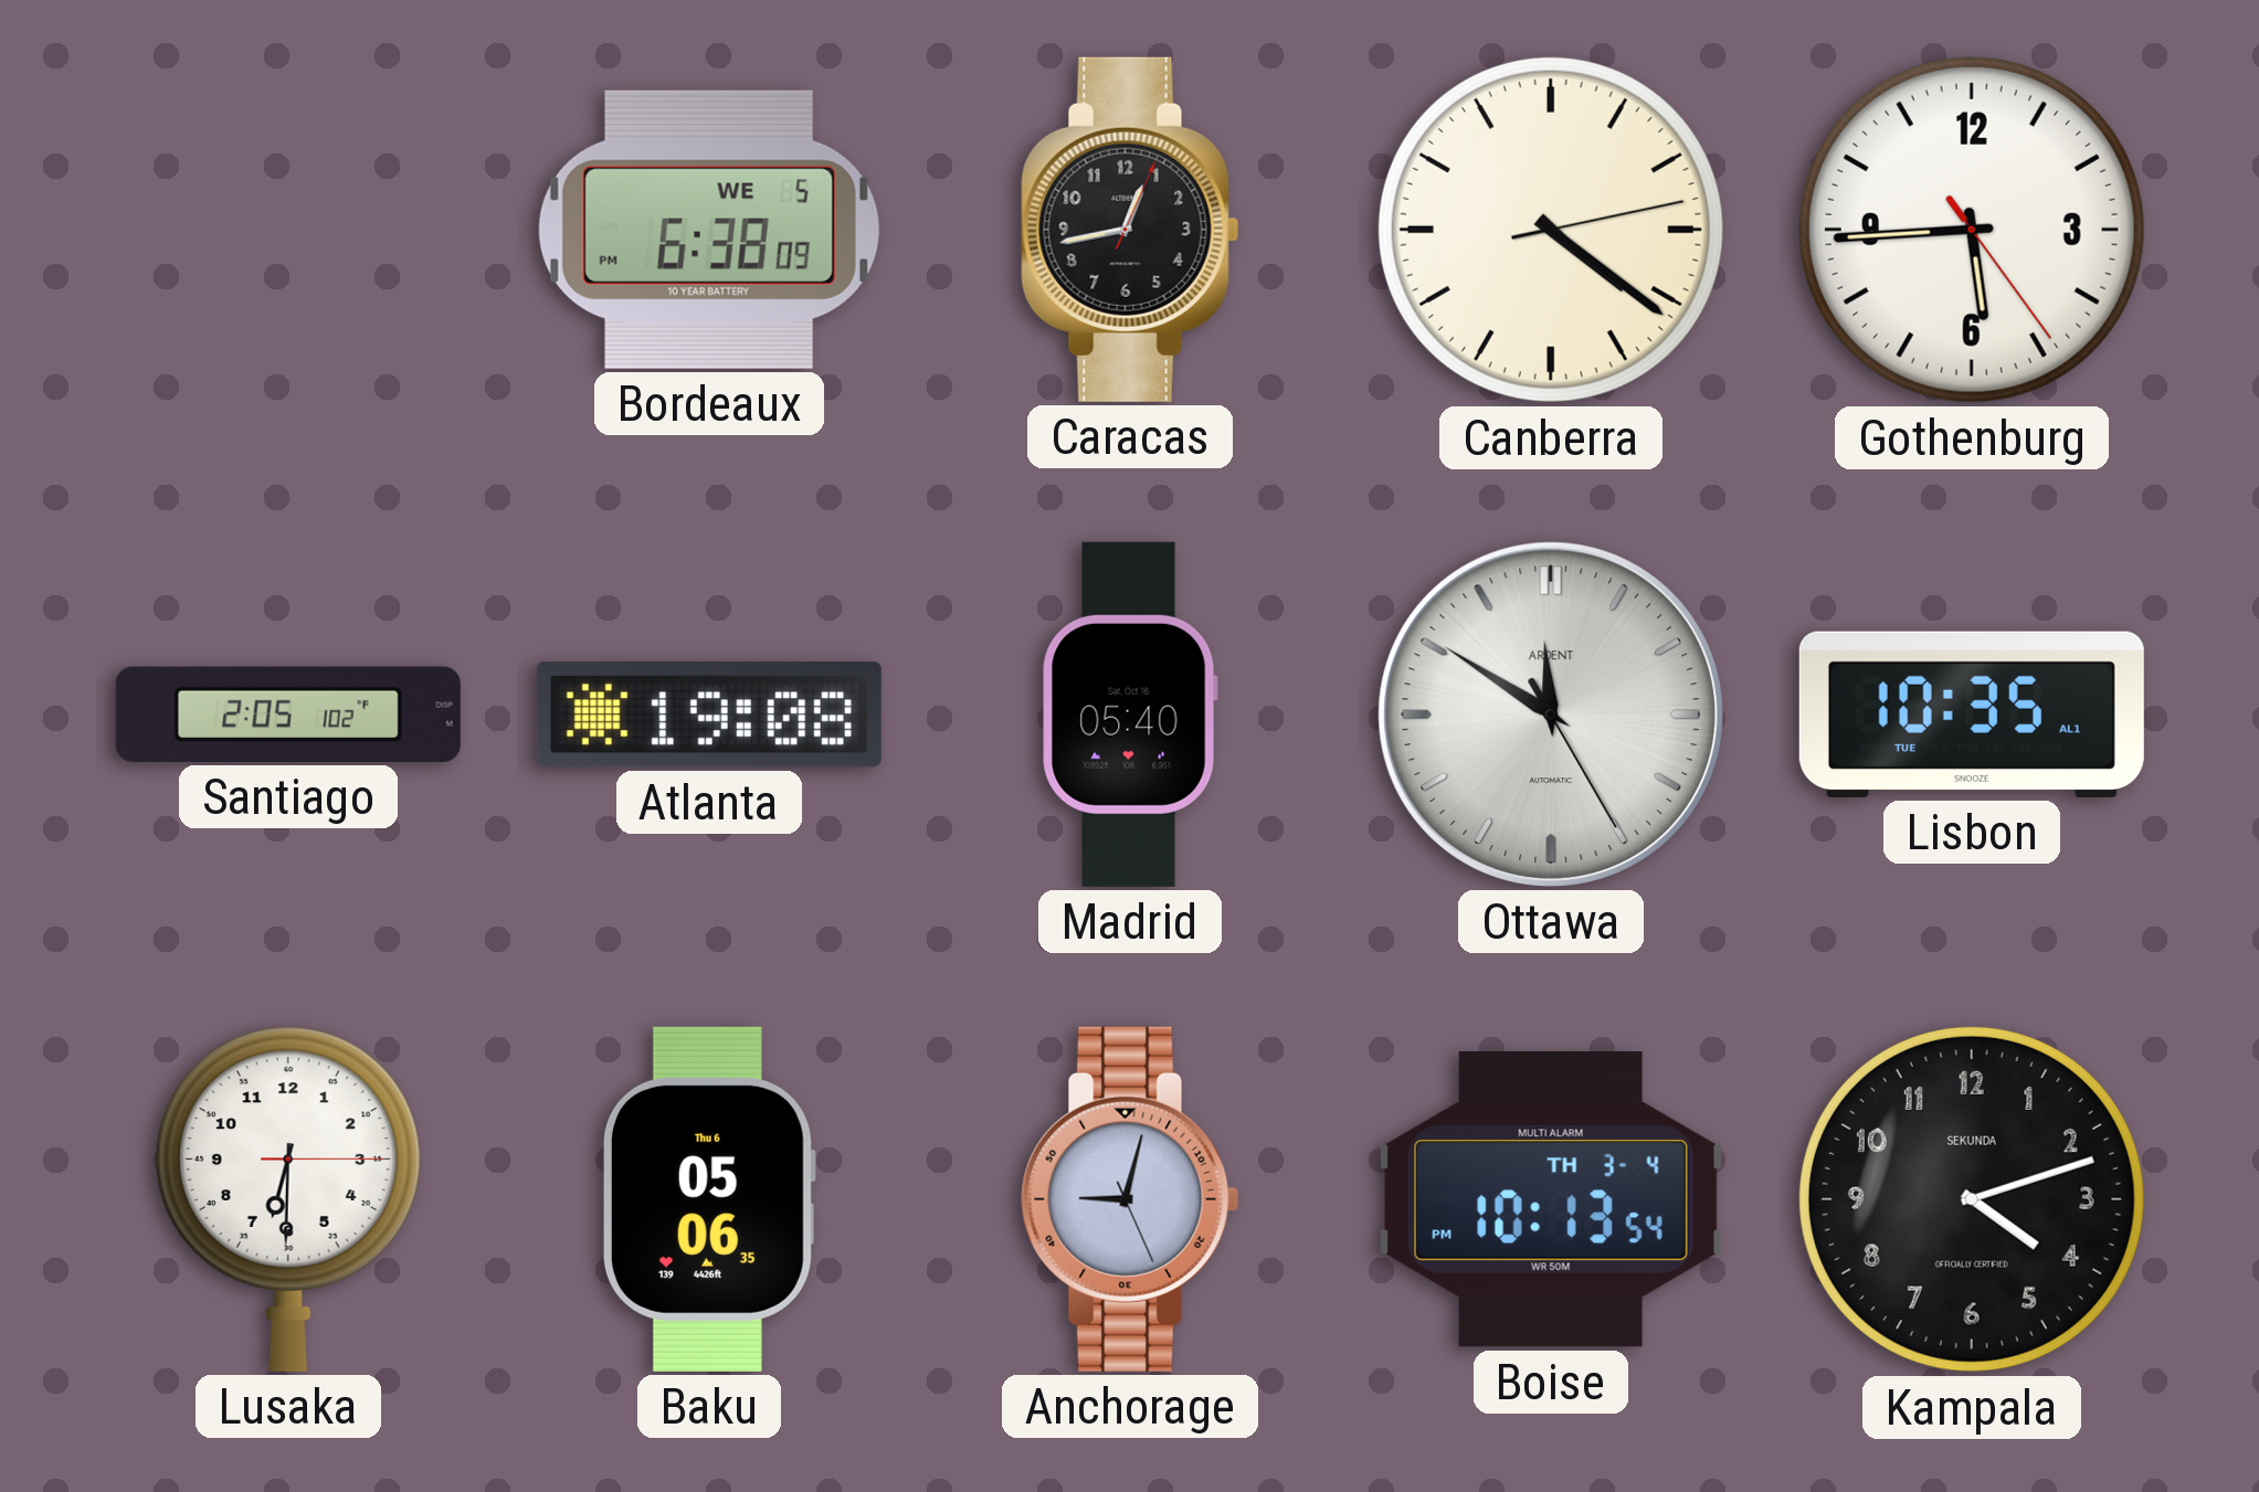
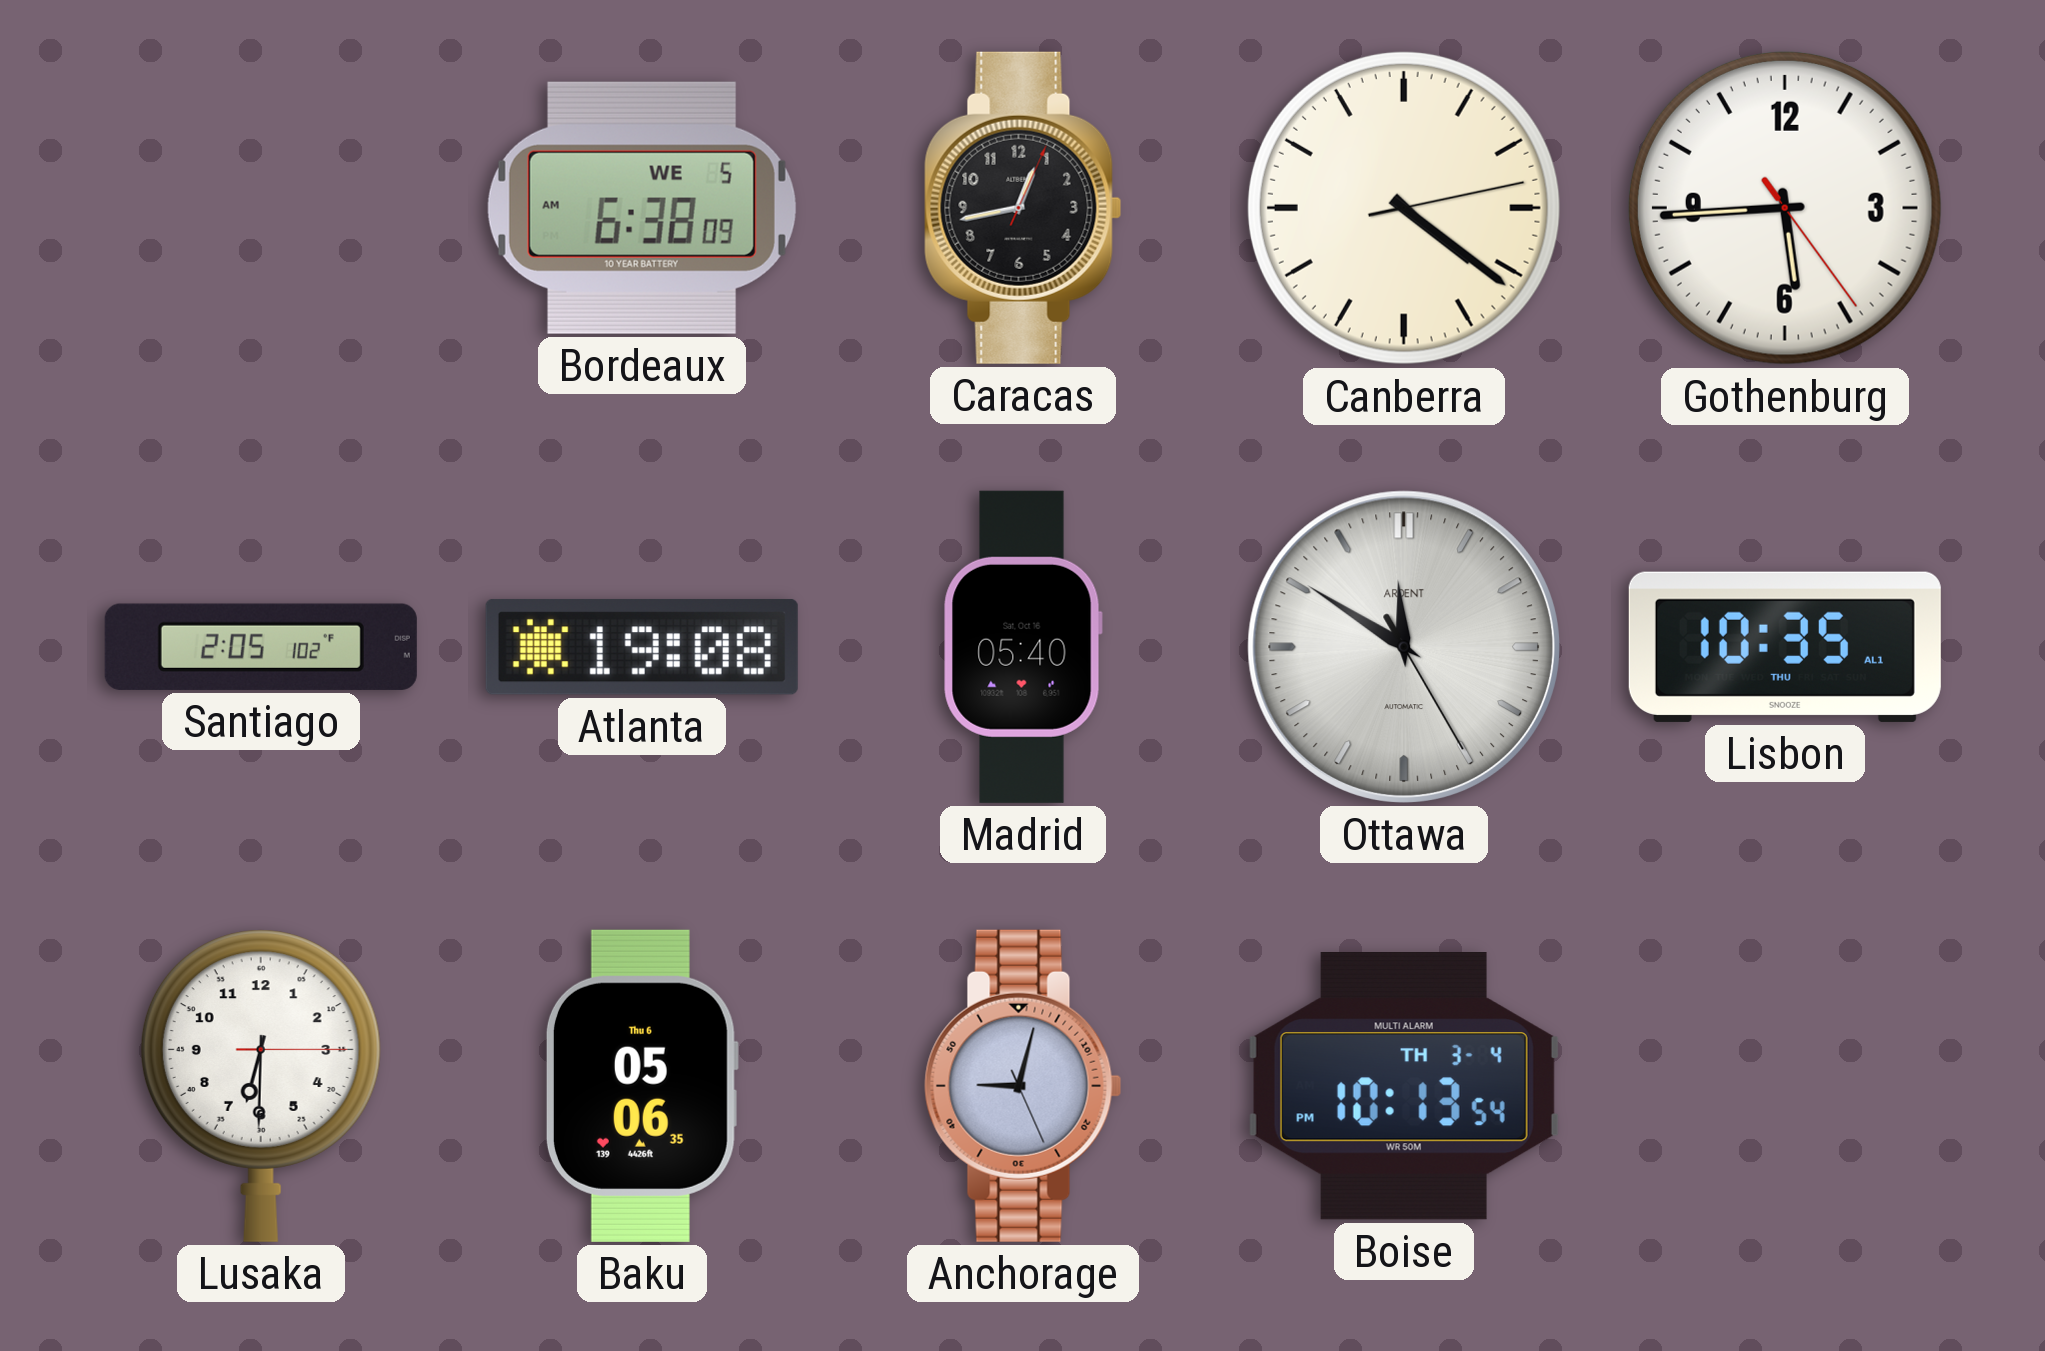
Bordeaux: 6:38:09 PM -> 6:38:09 AM
Lisbon date: TUE -> THU
Kampala: 4:12 -> none
